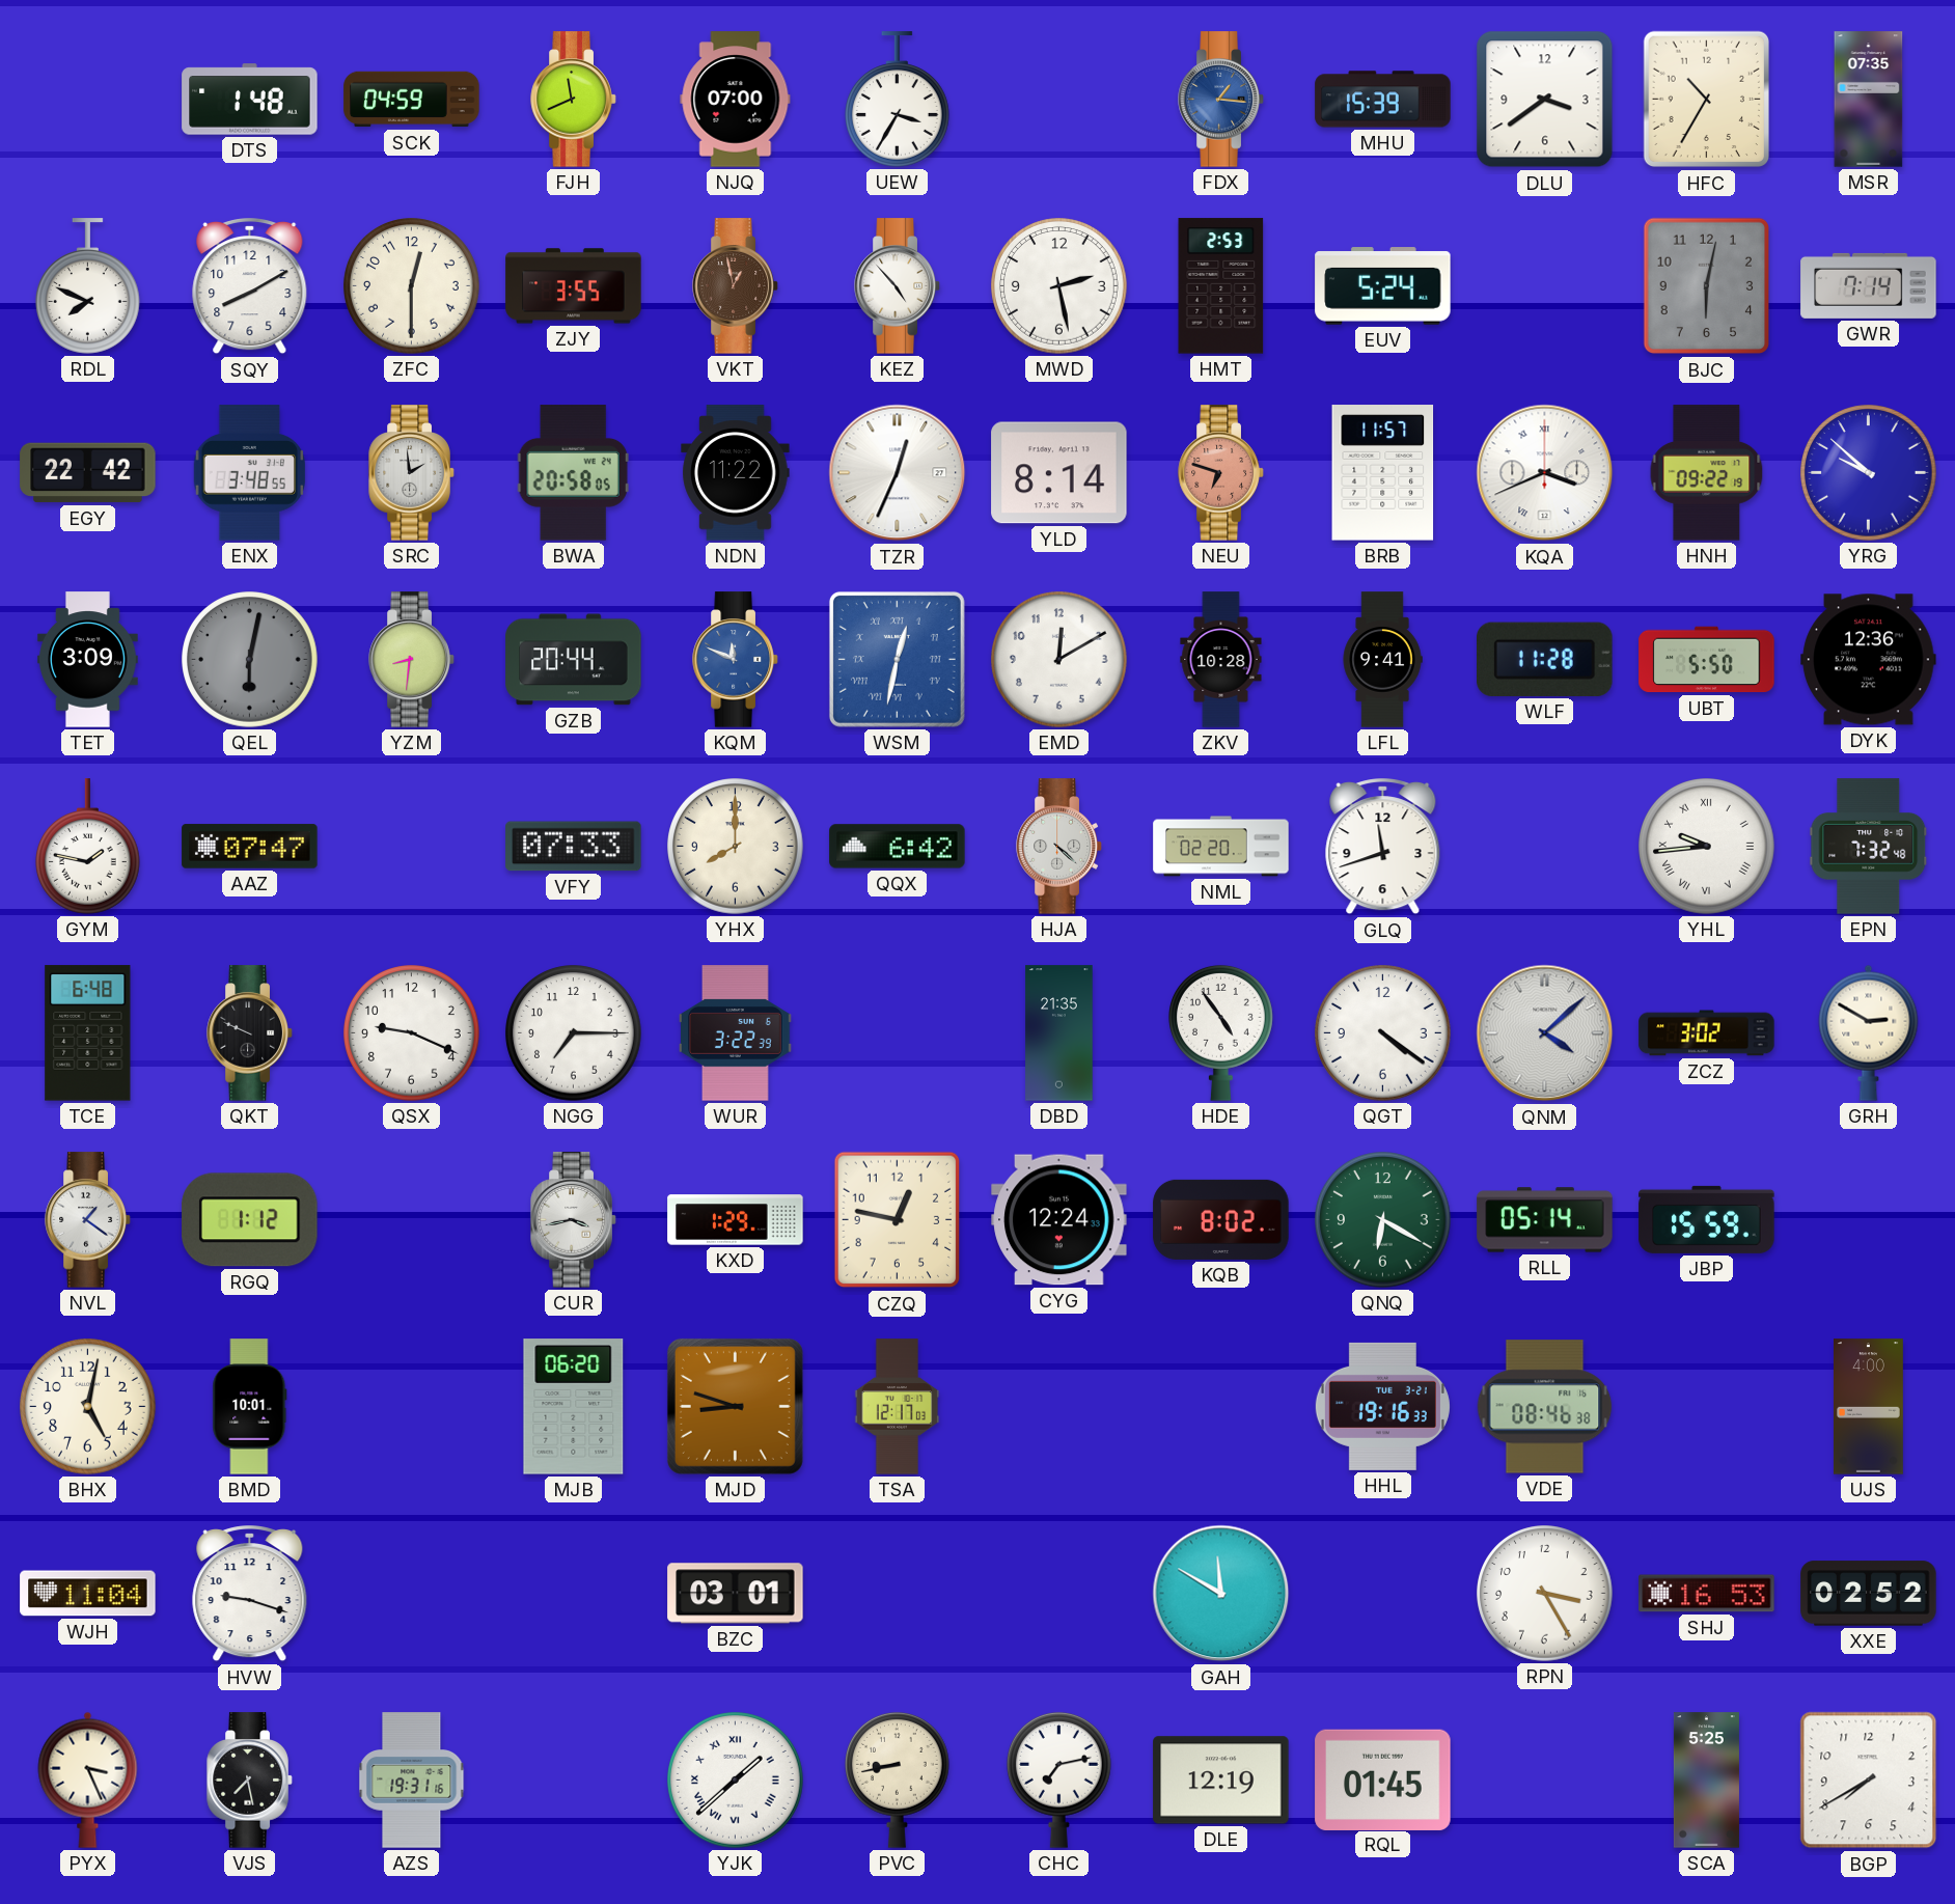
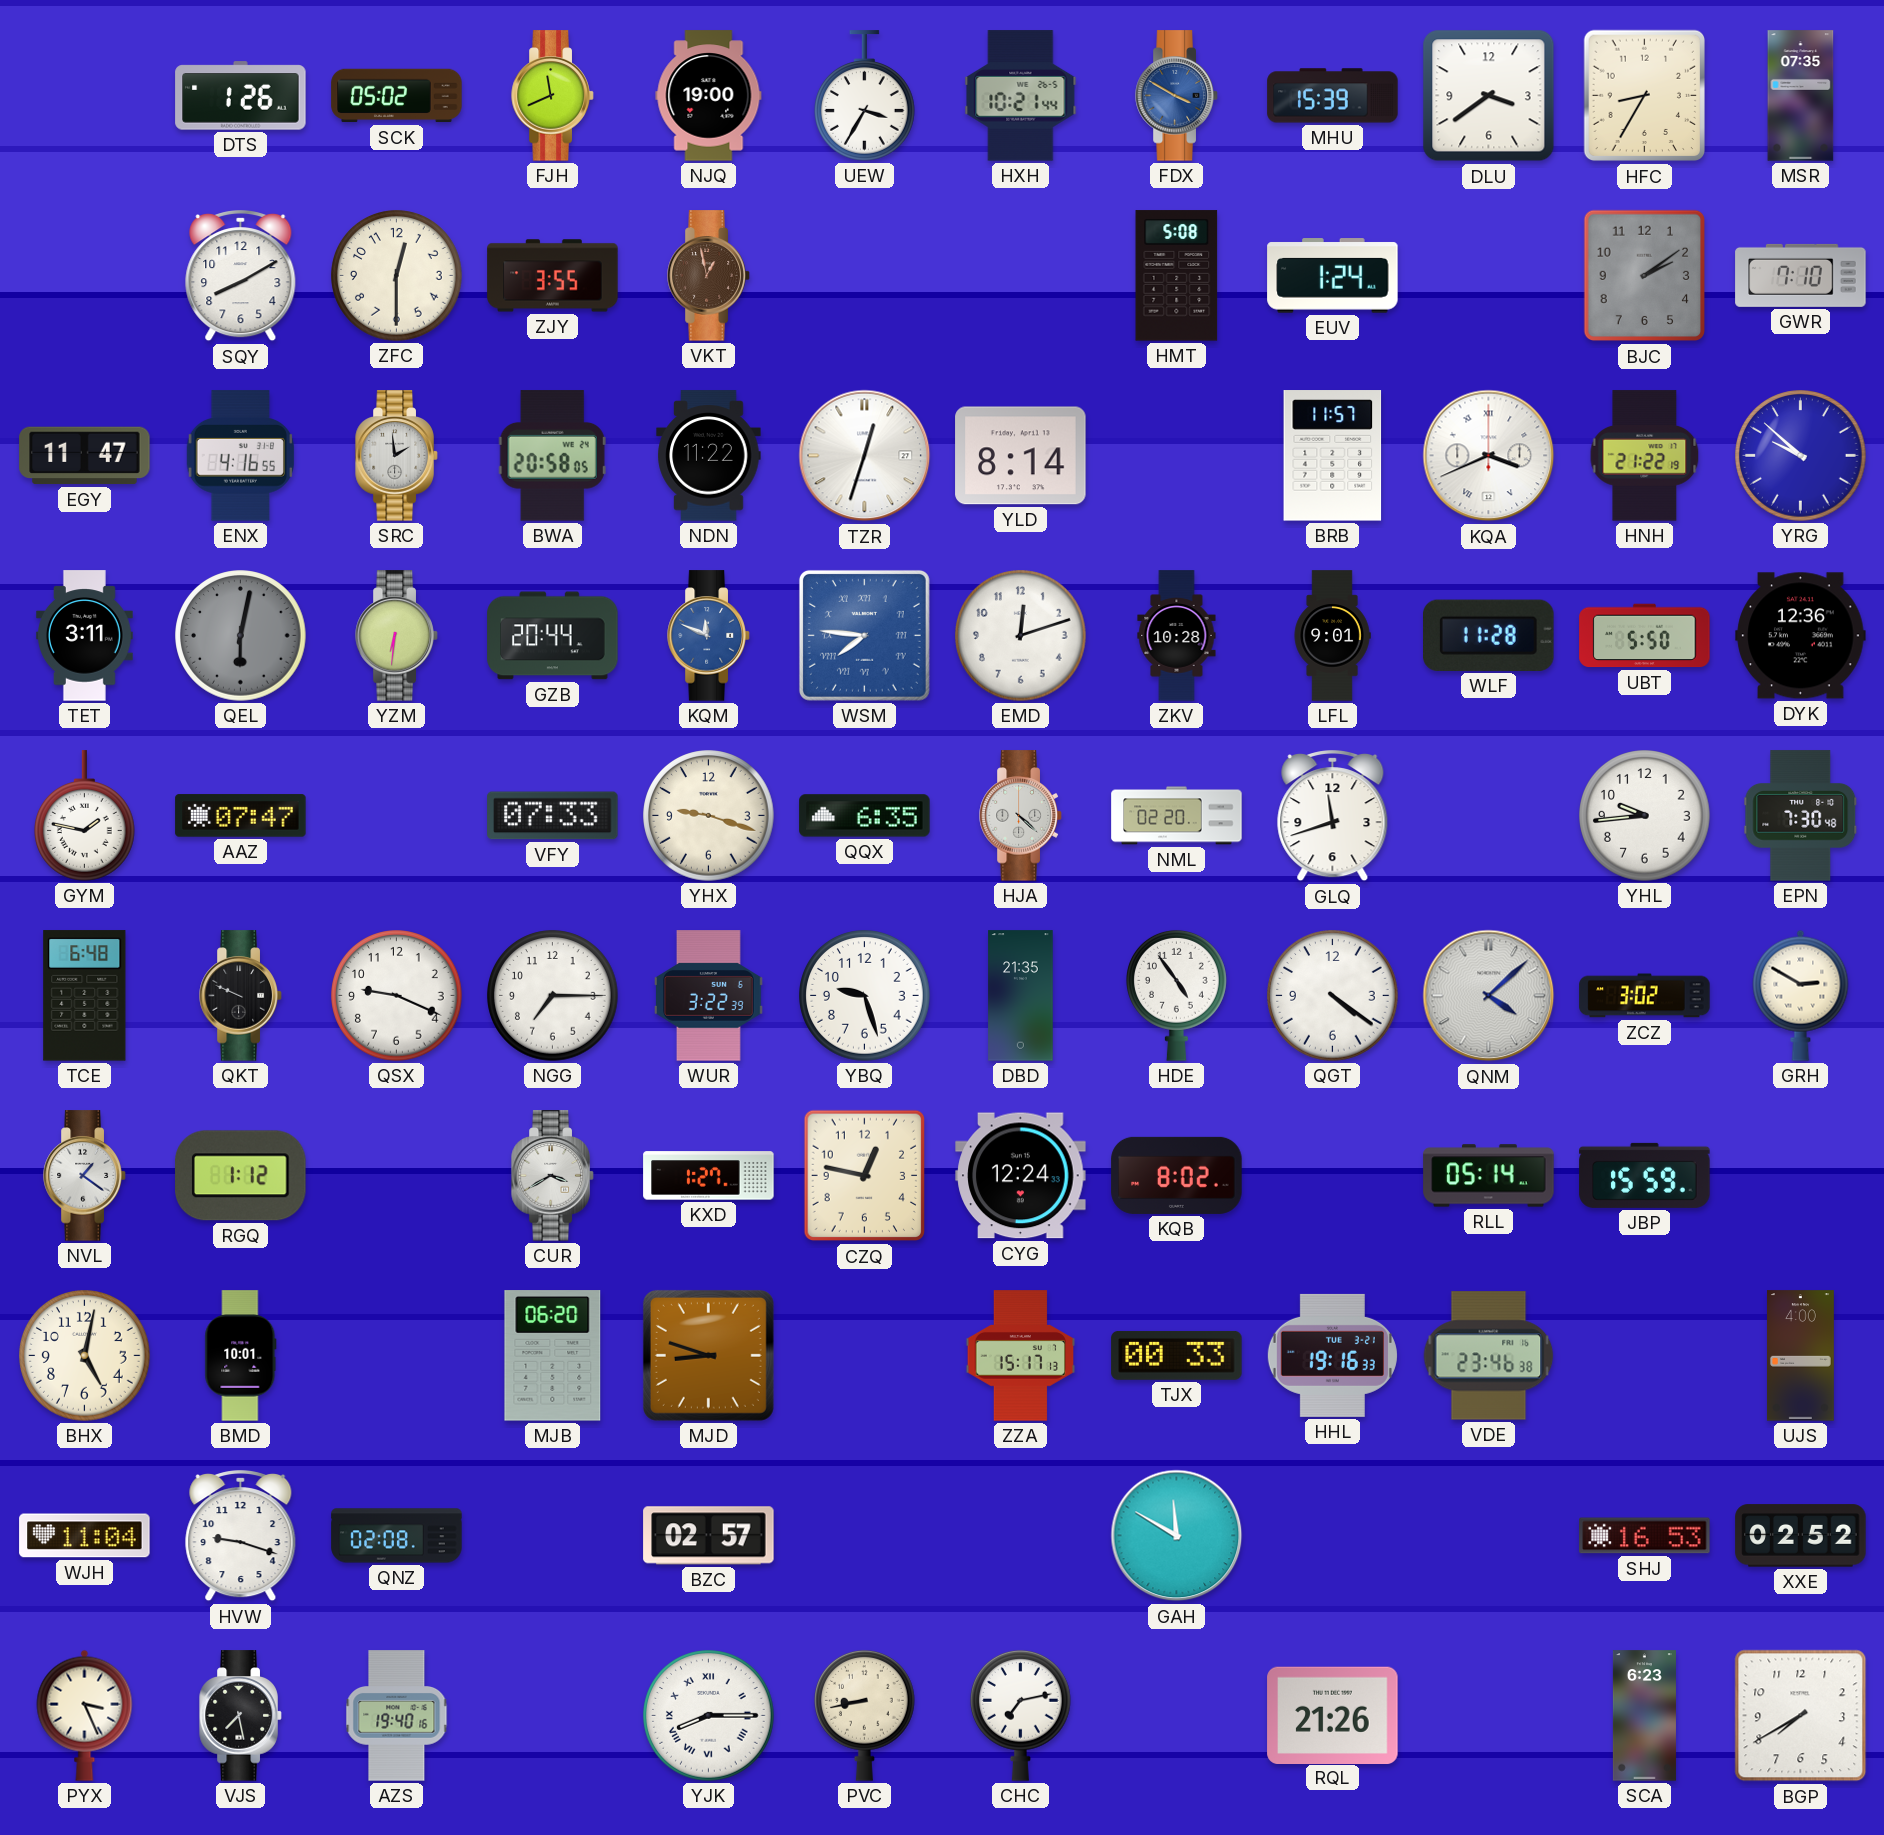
DTS: 1:48 -> 1:26
SCK: 04:59 -> 05:02
NJQ: 07:00 -> 19:00
HXH: none -> 10:21
FDX: 1:16 -> 3:50
HFC: 10:35 -> 8:35
RDL: 7:49 -> none
KEZ: 4:53 -> none
MWD: 2:28 -> none
HMT: 2:53 -> 5:08
EUV: 5:24 -> 1:24
BJC: 6:02 -> 2:09
GWR: 7:14 -> 7:10
EGY: 22:42 -> 11:47
ENX: 3:48 -> 4:16
TZR: 12:34 -> 12:33
NEU: 6:48 -> none
HNH: 09:22 -> 21:22
TET: 3:09 -> 3:11
YZM: 8:31 -> 6:31
WSM: 12:32 -> 7:46
EMD: 12:10 -> 12:12
LFL: 9:41 -> 9:01
YHX: 8:00 -> 9:18
QQX: 6:42 -> 6:35
YHL numerals: Roman -> Arabic
EPN: 7:32 -> 7:30
YBQ: none -> 9:27
CUR: 3:43 -> 3:40
KXD: 1:29 -> 1:27
QNQ: 6:20 -> none
TSA: 12:17 -> none
ZZA: none -> 15:17
TJX: none -> 00:33
VDE: 08:46 -> 23:46
QNZ: none -> 02:08
BZC: 03:01 -> 02:57
RPN: 3:25 -> none
AZS: 19:31 -> 19:40
YJK: 1:38 -> 8:15
DLE: 12:19 -> none
RQL: 01:45 -> 21:26
SCA: 5:25 -> 6:23
